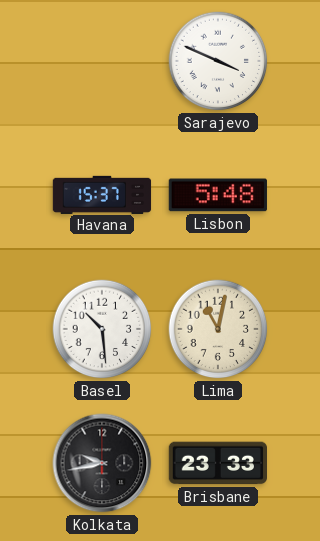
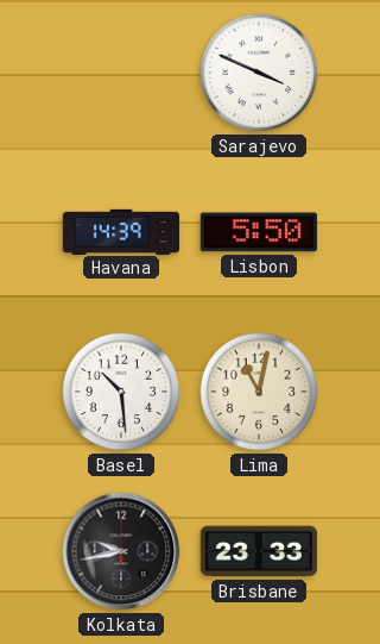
Havana: 15:37 -> 14:39
Lisbon: 5:48 -> 5:50
